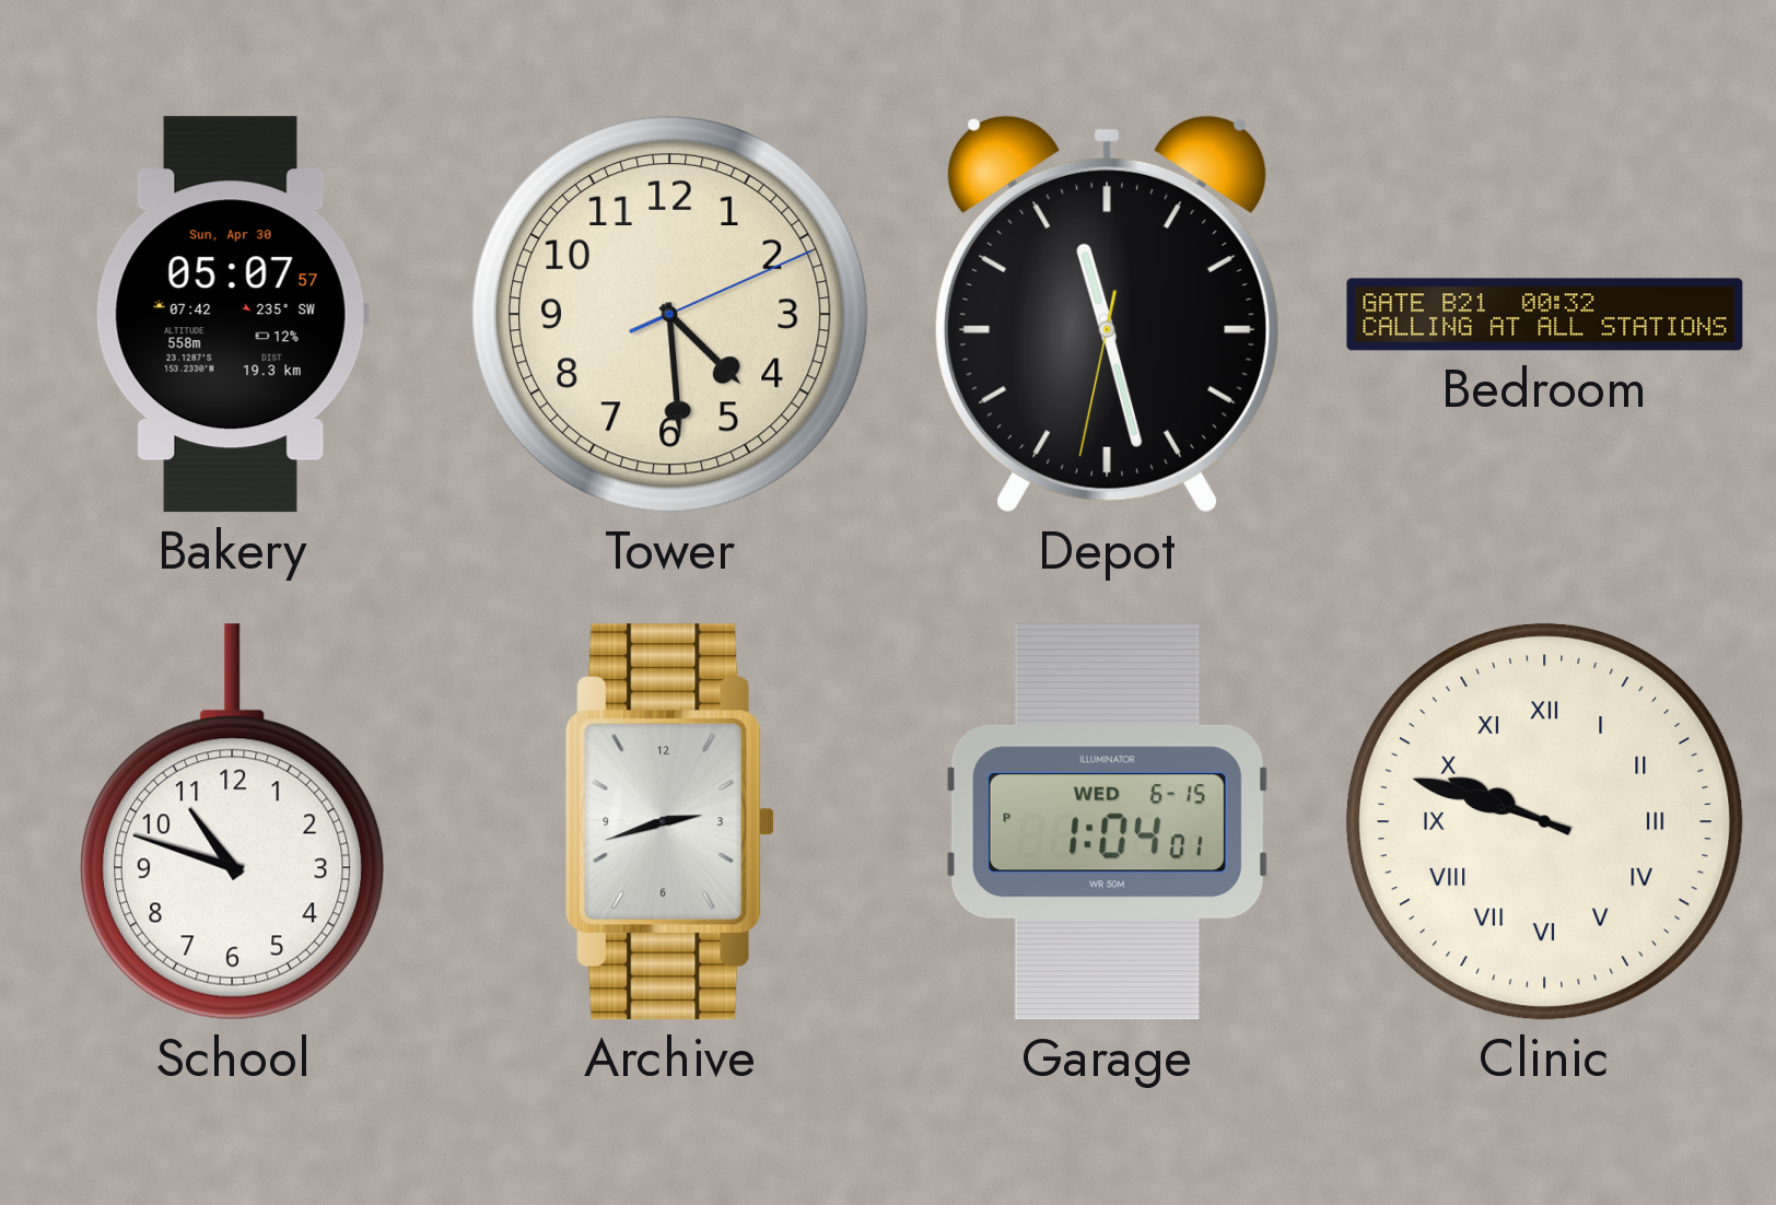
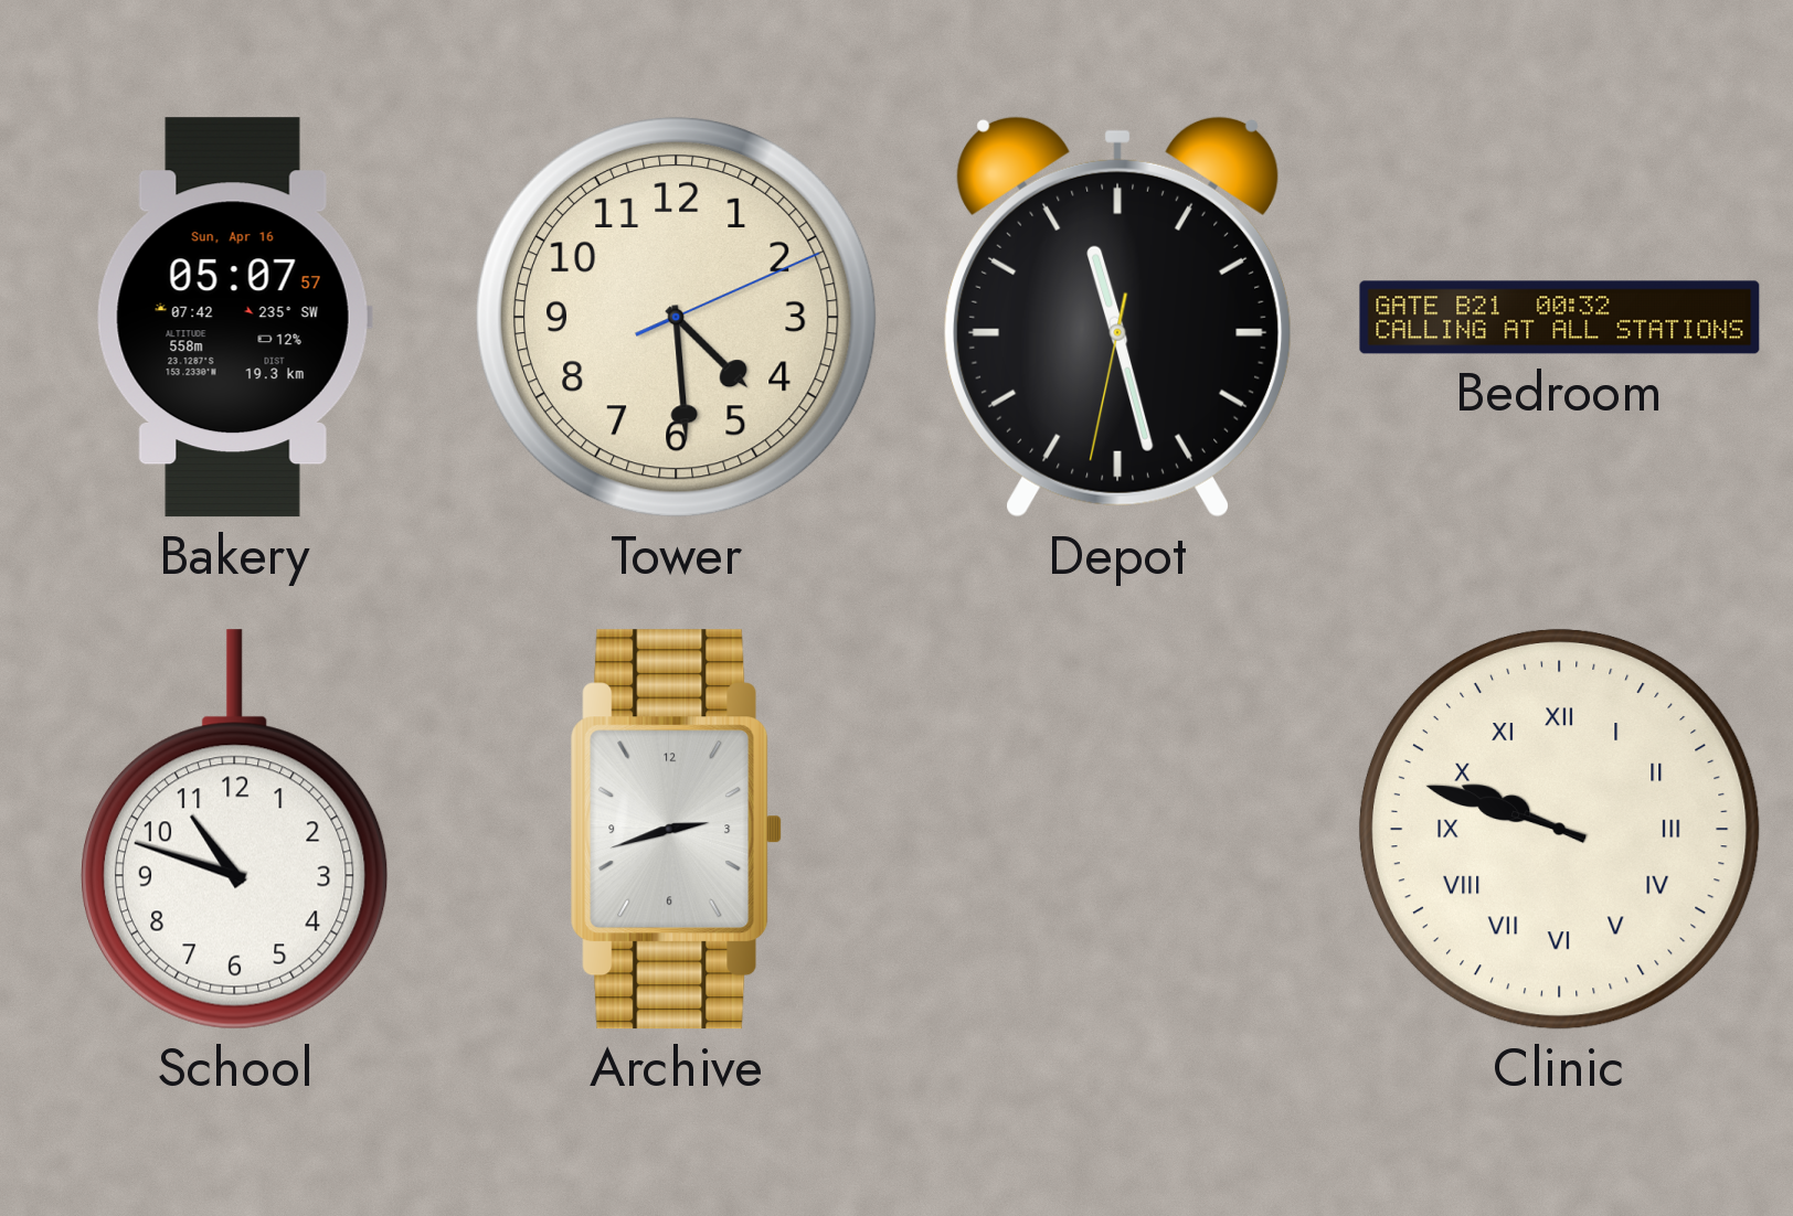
Bakery date: Sun, Apr 30 -> Sun, Apr 16
Garage: 1:04 -> none
